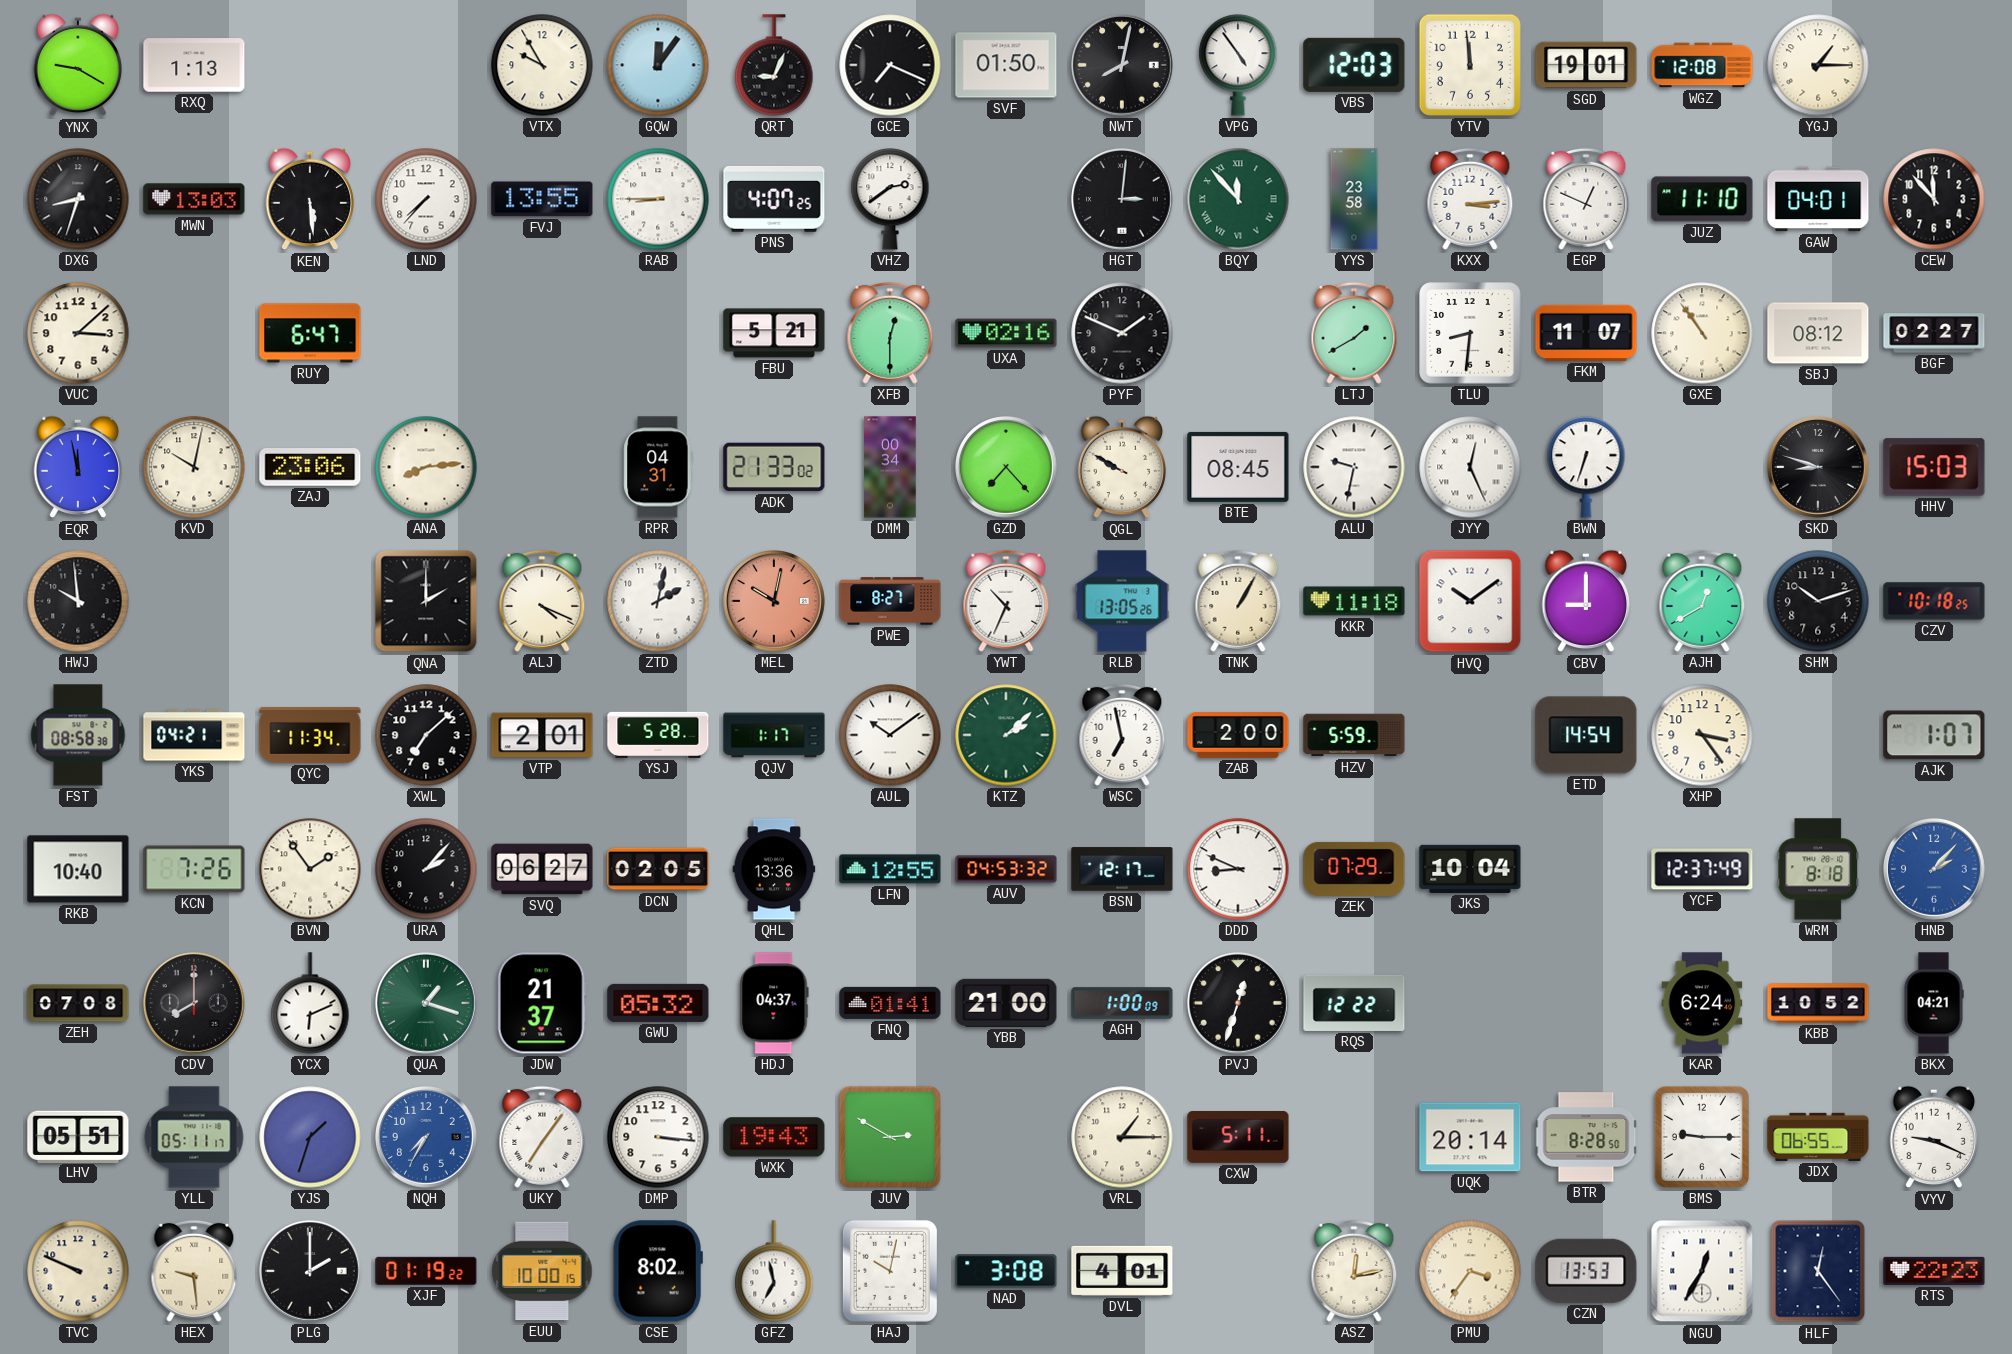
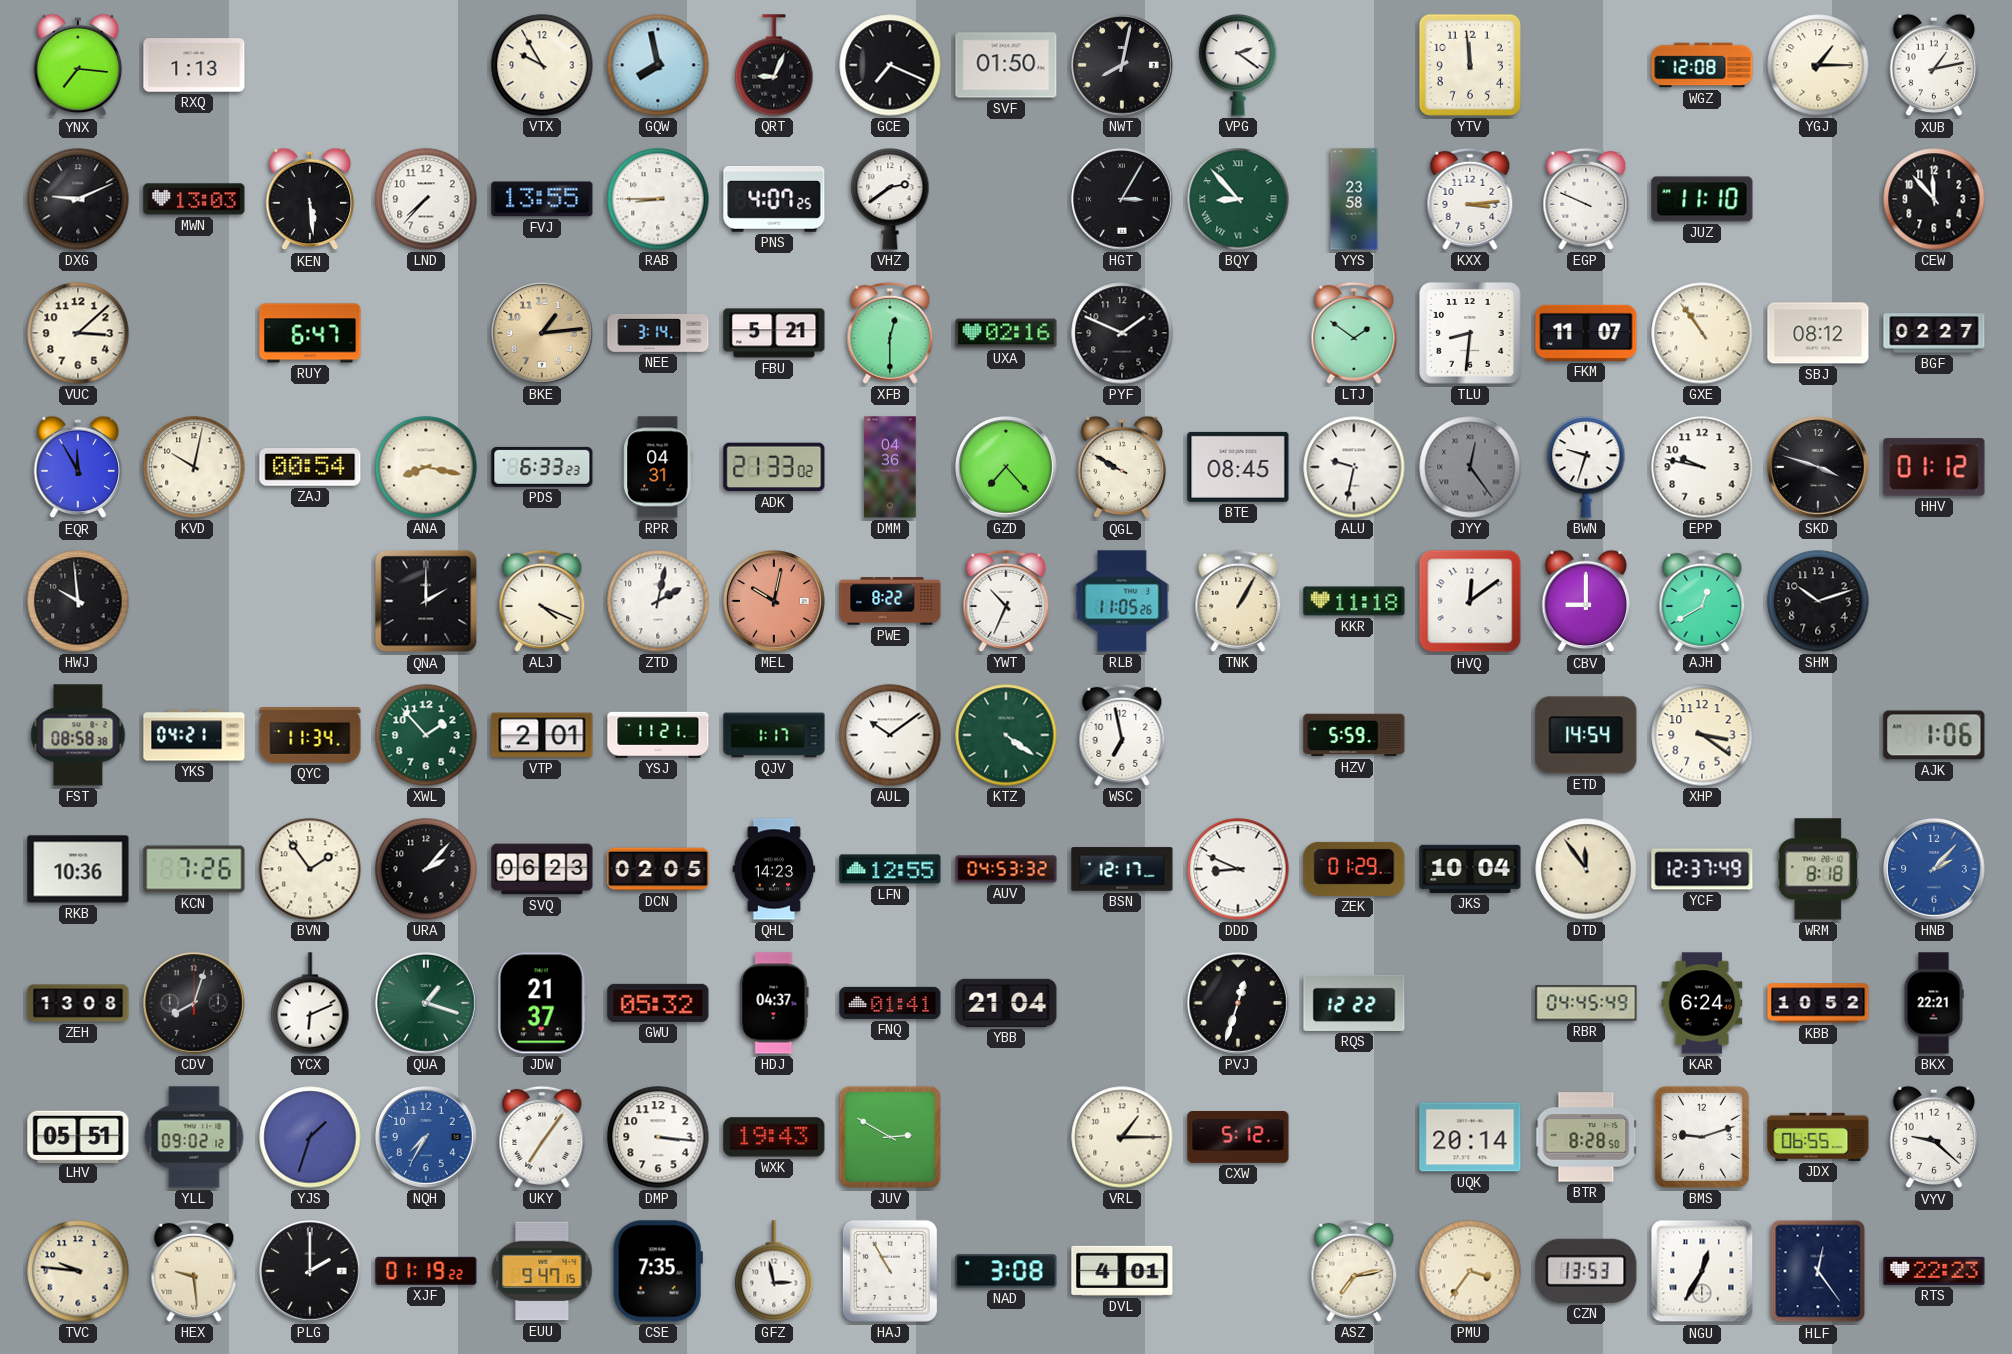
YNX: 9:20 -> 7:16
GQW: 12:06 -> 7:58
VPG: 4:54 -> 2:21
VBS: 12:03 -> none
SGD: 19:01 -> none
XUB: none -> 1:13
DXG: 8:33 -> 9:11
HGT: 3:01 -> 3:05
BQY: 11:53 -> 8:53
EGP: 12:49 -> 9:49
GAW: 04:01 -> none
BKE: none -> 1:14
NEE: none -> 3:14
LTJ: 1:40 -> 1:51
EQR: 11:58 -> 11:55
ZAJ: 23:06 -> 00:54
ANA: 8:14 -> 8:17
PDS: none -> 6:33
DMM: 00:34 -> 04:36
JYY: 12:26 -> 12:24
JYY dial: white -> grey
BWN: 6:33 -> 9:33
EPP: none -> 9:47
SKD: 8:48 -> 3:48
HHV: 15:03 -> 01:12
PWE: 8:27 -> 8:22
RLB: 13:05 -> 11:05
HVQ: 10:09 -> 12:09
CZV: 10:18 -> none
XWL: 7:08 -> 1:53
XWL dial: black -> green
YSJ: 5:28 -> 11:21
KTZ: 2:08 -> 4:21
ZAB: 2:00 -> none
XHP: 3:24 -> 3:21
AJK: 1:07 -> 1:06
RKB: 10:40 -> 10:36
SVQ: 06:27 -> 06:23
QHL: 13:36 -> 14:23
ZEK: 07:29 -> 01:29
DTD: none -> 11:54
ZEH: 07:08 -> 13:08
CDV: 8:00 -> 8:03
YBB: 21:00 -> 21:04
AGH: 1:00 -> none
RBR: none -> 04:45
BKX: 04:21 -> 22:21
YLL: 05:11 -> 09:02
CXW: 5:11 -> 5:12
BMS: 9:15 -> 9:12
VYV: 9:19 -> 9:22
TVC: 9:49 -> 9:46
EUU: 10:00 -> 9:47
CSE: 8:02 -> 7:35
GFZ: 6:58 -> 2:58
HAJ: 10:02 -> 10:55
ASZ: 12:13 -> 7:13
